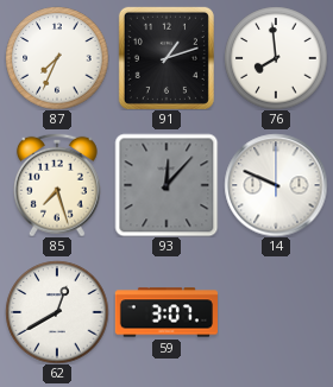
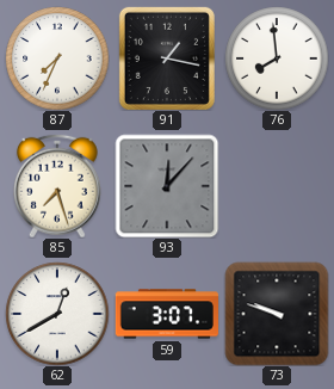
91: 1:12 -> 1:17
14: 9:49 -> none
73: none -> 9:48
